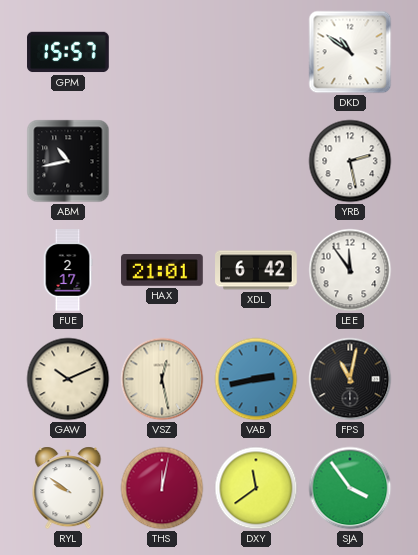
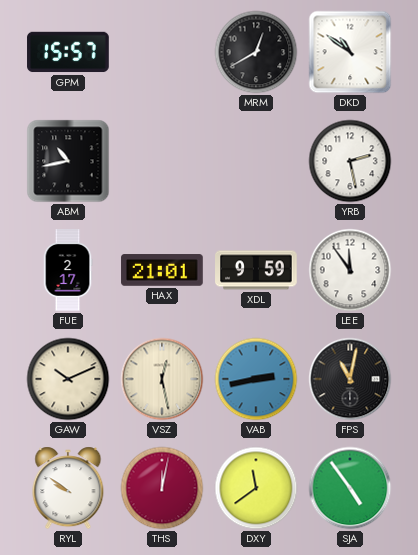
MRM: none -> 12:40
XDL: 6:42 -> 9:59
SJA: 3:54 -> 4:54
